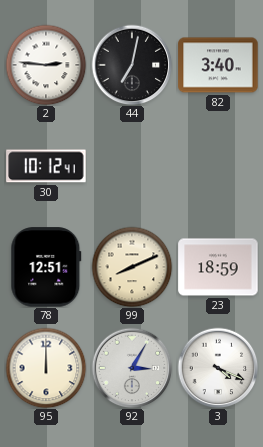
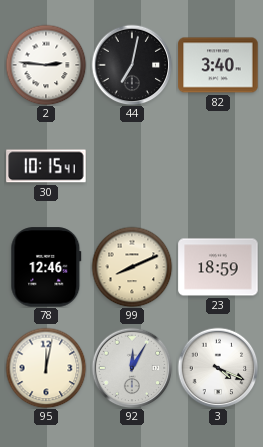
30: 10:12 -> 10:15
78: 12:51 -> 12:46
95: 12:00 -> 12:02
92: 3:05 -> 12:05
